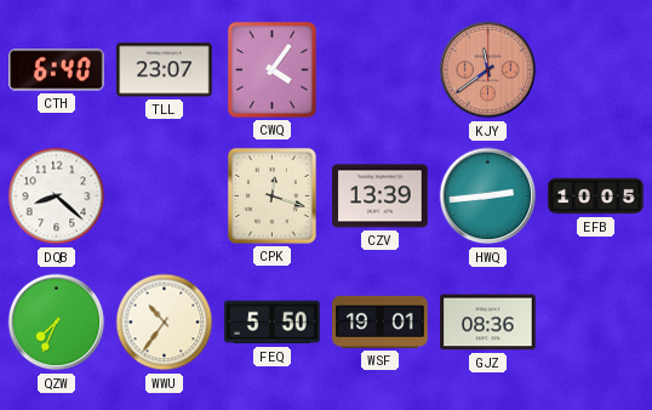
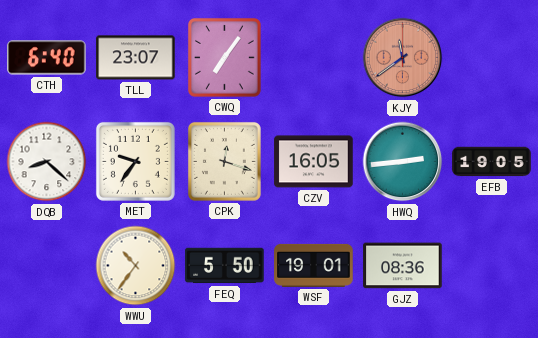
CWQ: 4:06 -> 7:06
MET: none -> 9:36
CZV: 13:39 -> 16:05
EFB: 10:05 -> 19:05
QZW: 7:34 -> none
